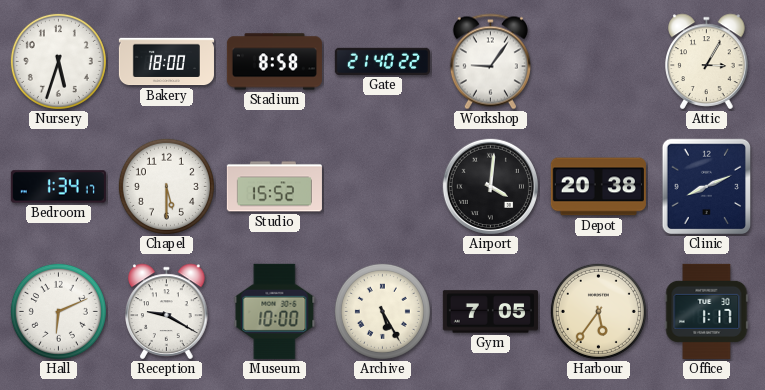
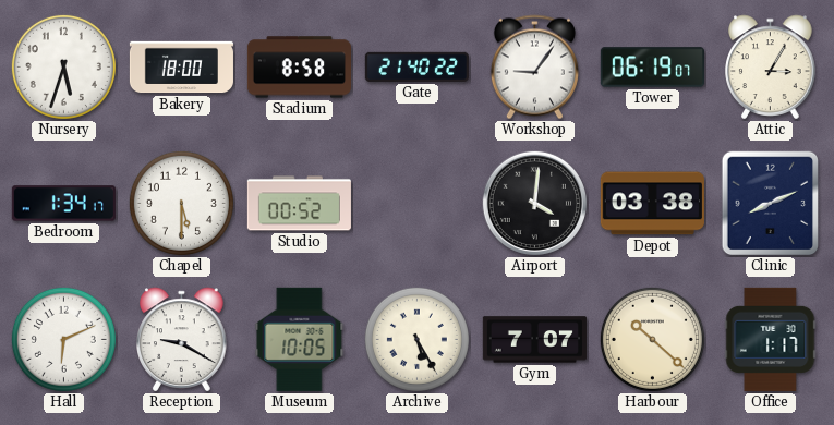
Tower: none -> 06:19
Studio: 15:52 -> 00:52
Depot: 20:38 -> 03:38
Museum: 10:00 -> 10:05
Gym: 7:05 -> 7:07
Harbour: 5:36 -> 10:22
